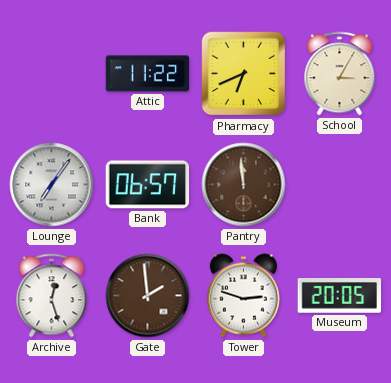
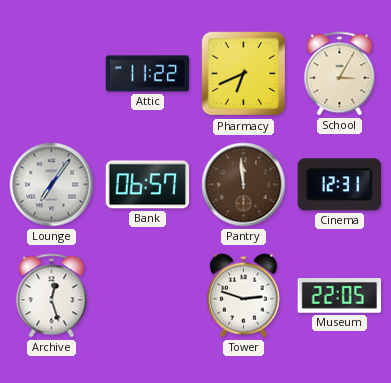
Cinema: none -> 12:31
Gate: 1:59 -> none
Museum: 20:05 -> 22:05
